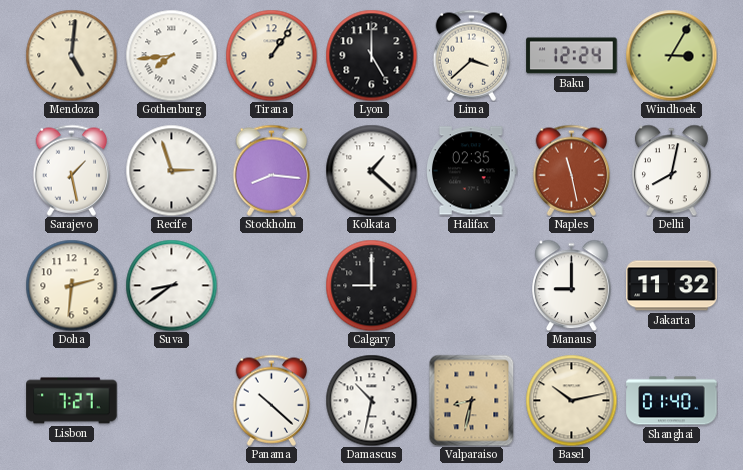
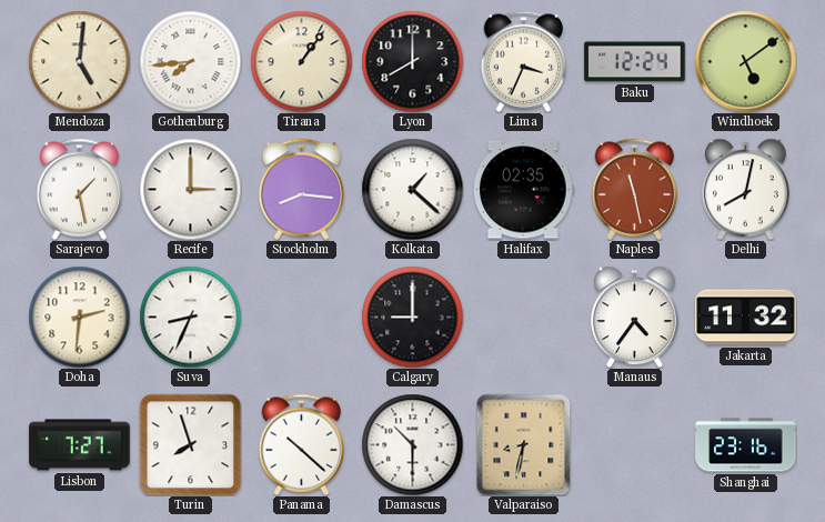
Lyon: 5:00 -> 8:00
Lima: 3:38 -> 3:34
Windhoek: 3:05 -> 5:09
Recife: 2:57 -> 3:00
Suva: 8:39 -> 8:34
Manaus: 9:00 -> 4:36
Turin: none -> 7:57
Damascus: 10:32 -> 10:30
Basel: 10:13 -> none
Shanghai: 01:40 -> 23:16
